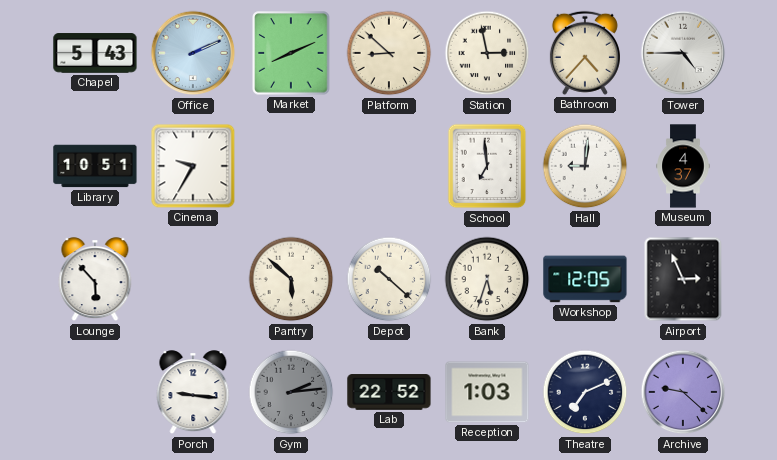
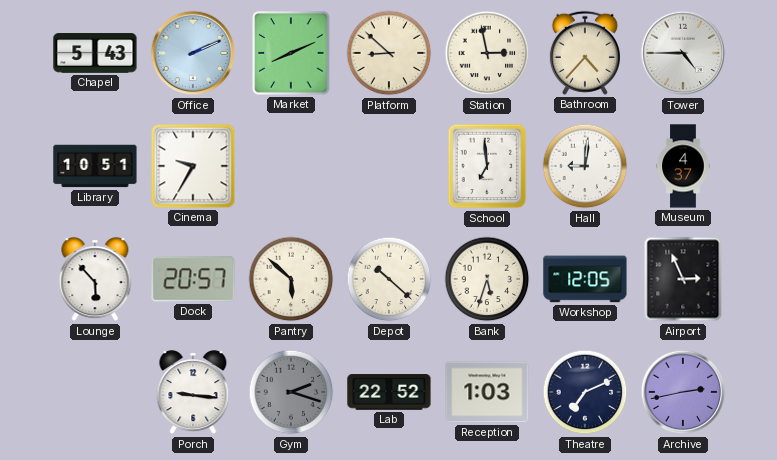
Dock: none -> 20:57
Gym: 2:14 -> 2:18
Archive: 9:22 -> 2:43
